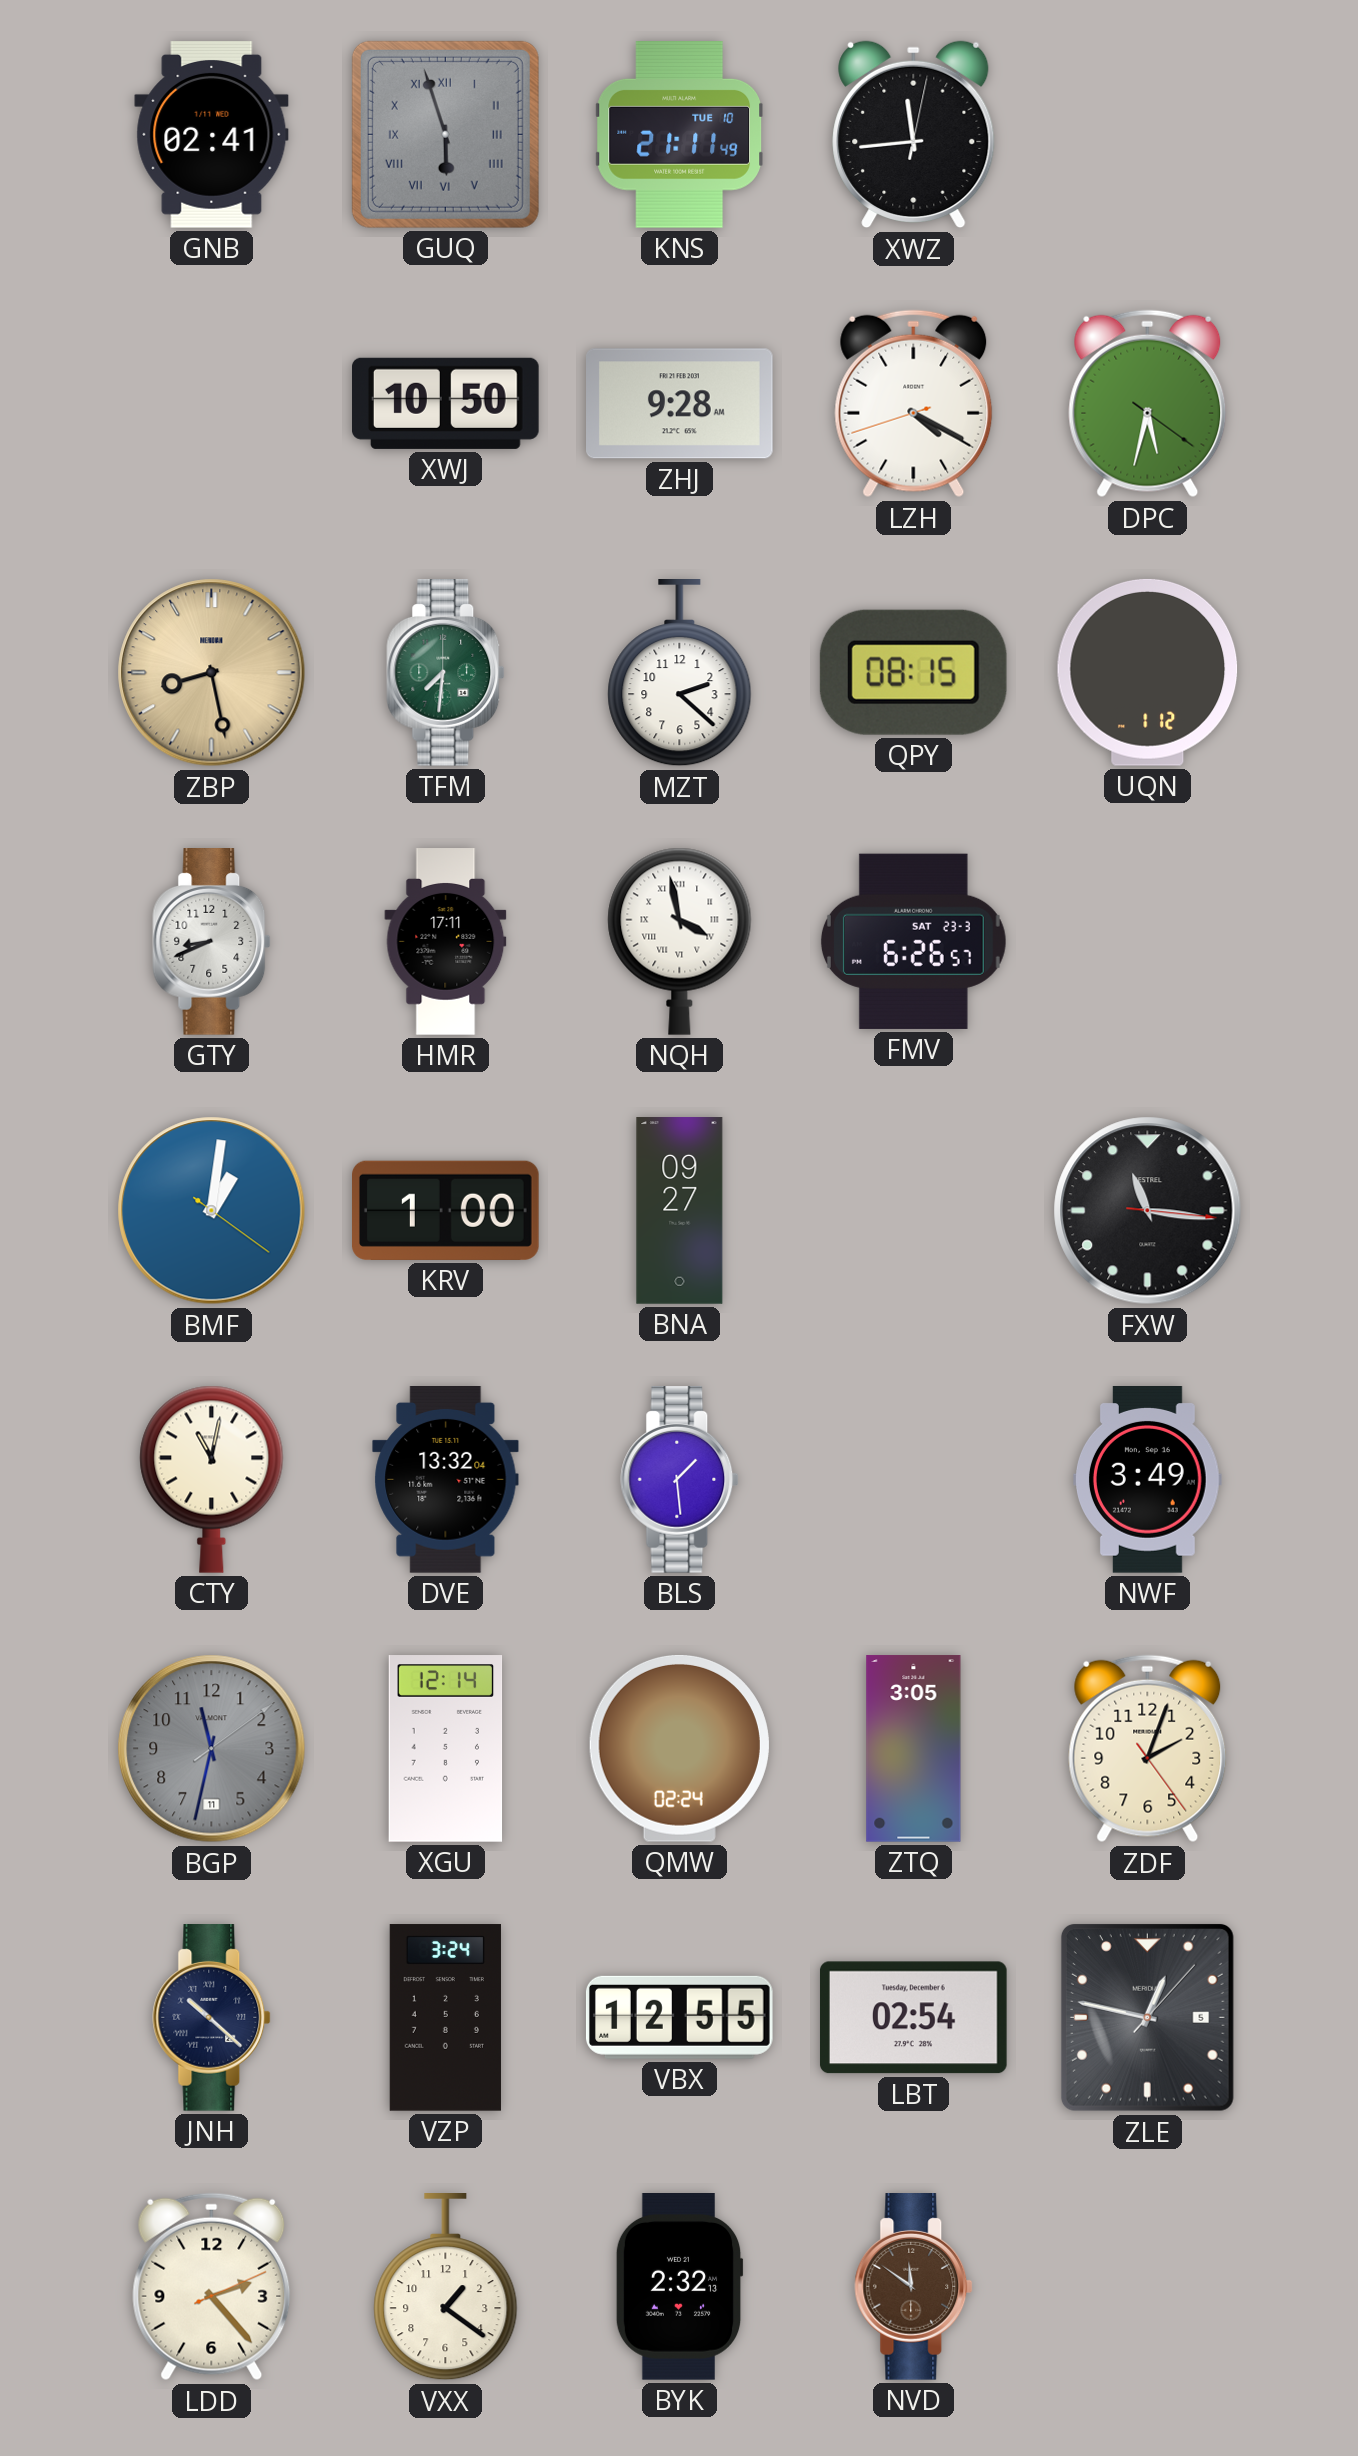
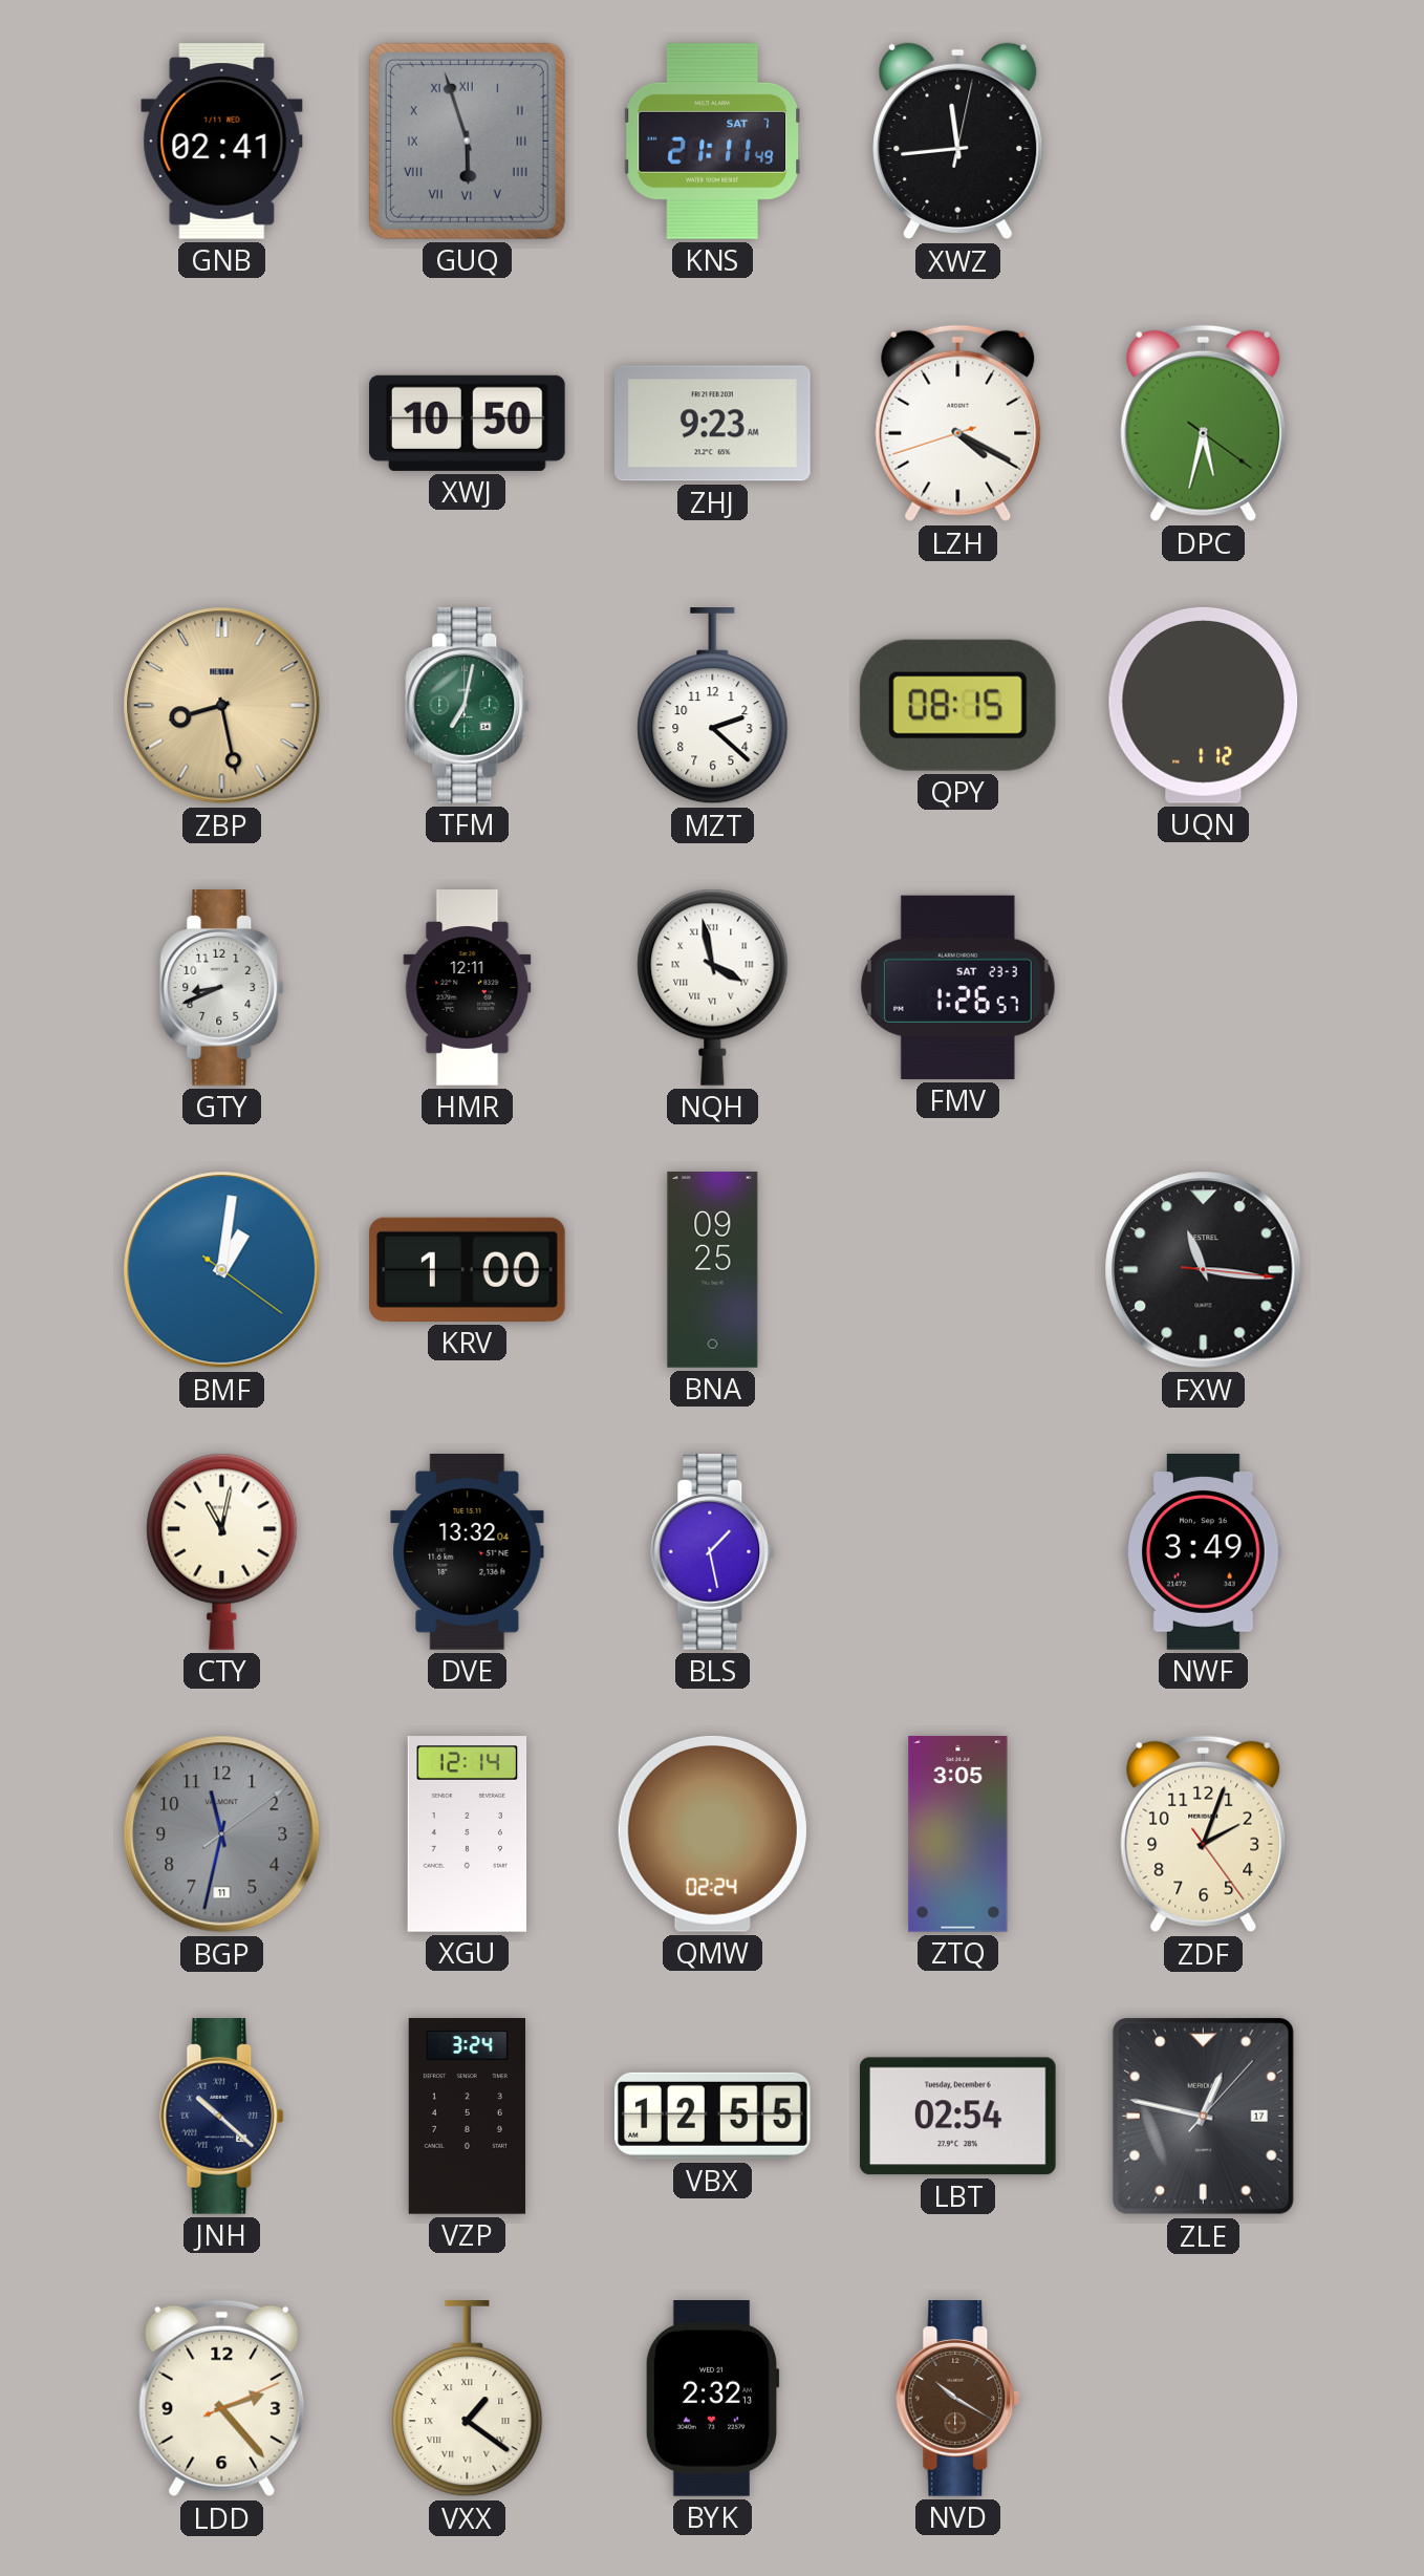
KNS date: TUE 10 -> SAT 7
ZHJ: 9:28 -> 9:23
TFM: 7:31 -> 7:02
HMR: 17:11 -> 12:11
FMV: 6:26 -> 1:26
BNA: 09:27 -> 09:25
BLS: 1:29 -> 1:28
ZLE date: 5 -> 17
VXX numerals: Arabic -> Roman
NVD: 11:51 -> 10:20
